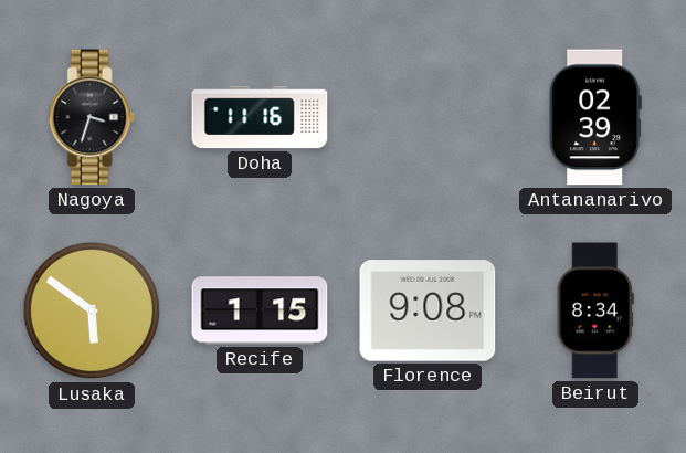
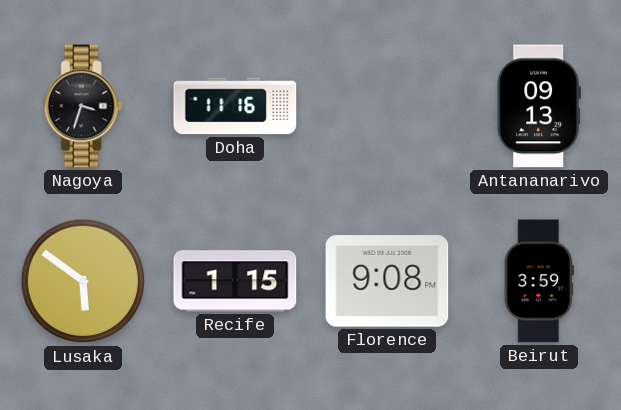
Antananarivo: 02:39 -> 09:13
Beirut: 8:34 -> 3:59
